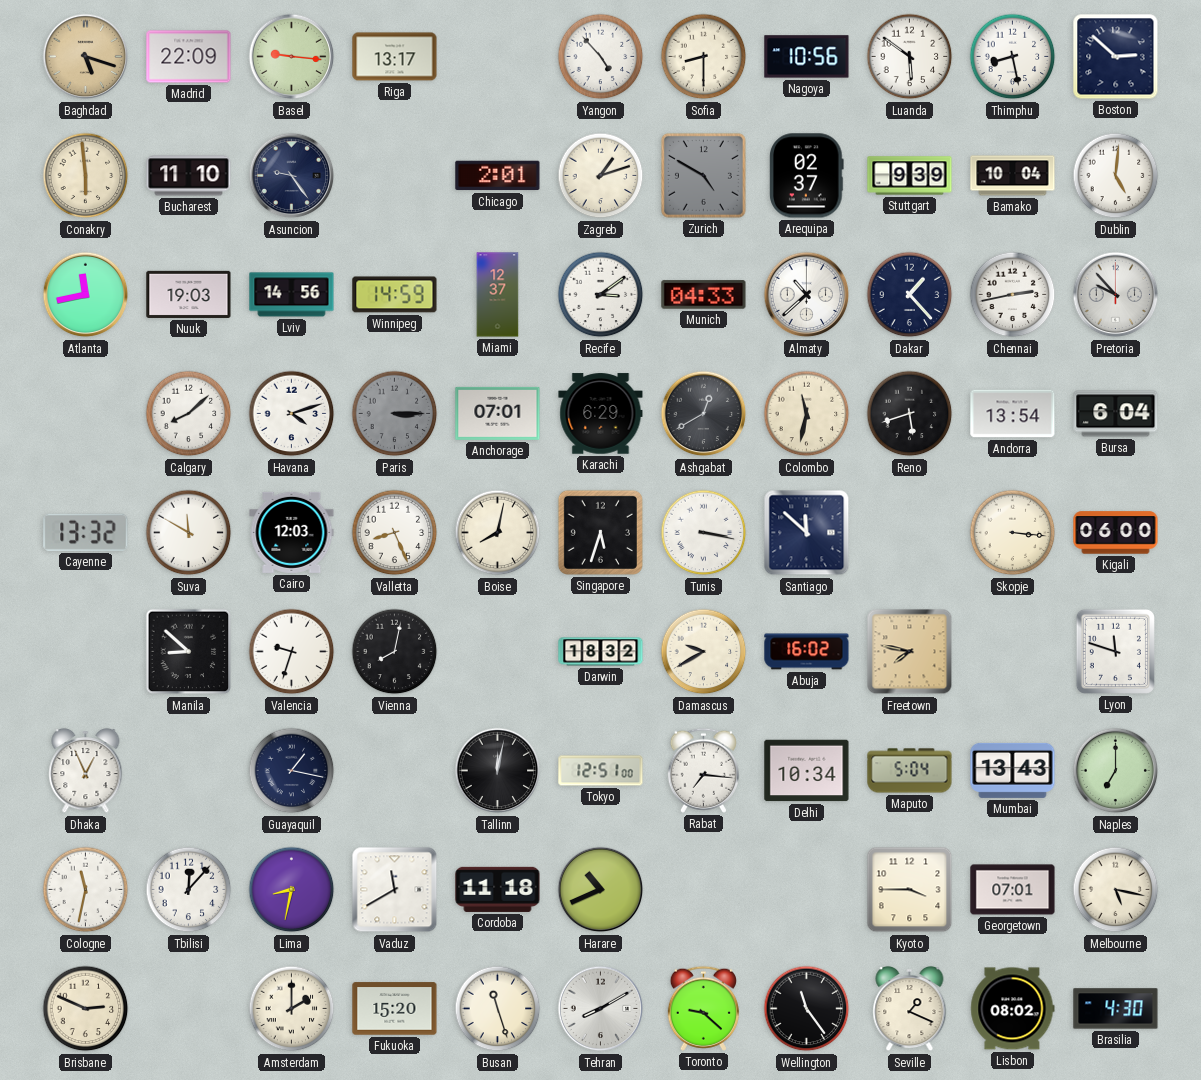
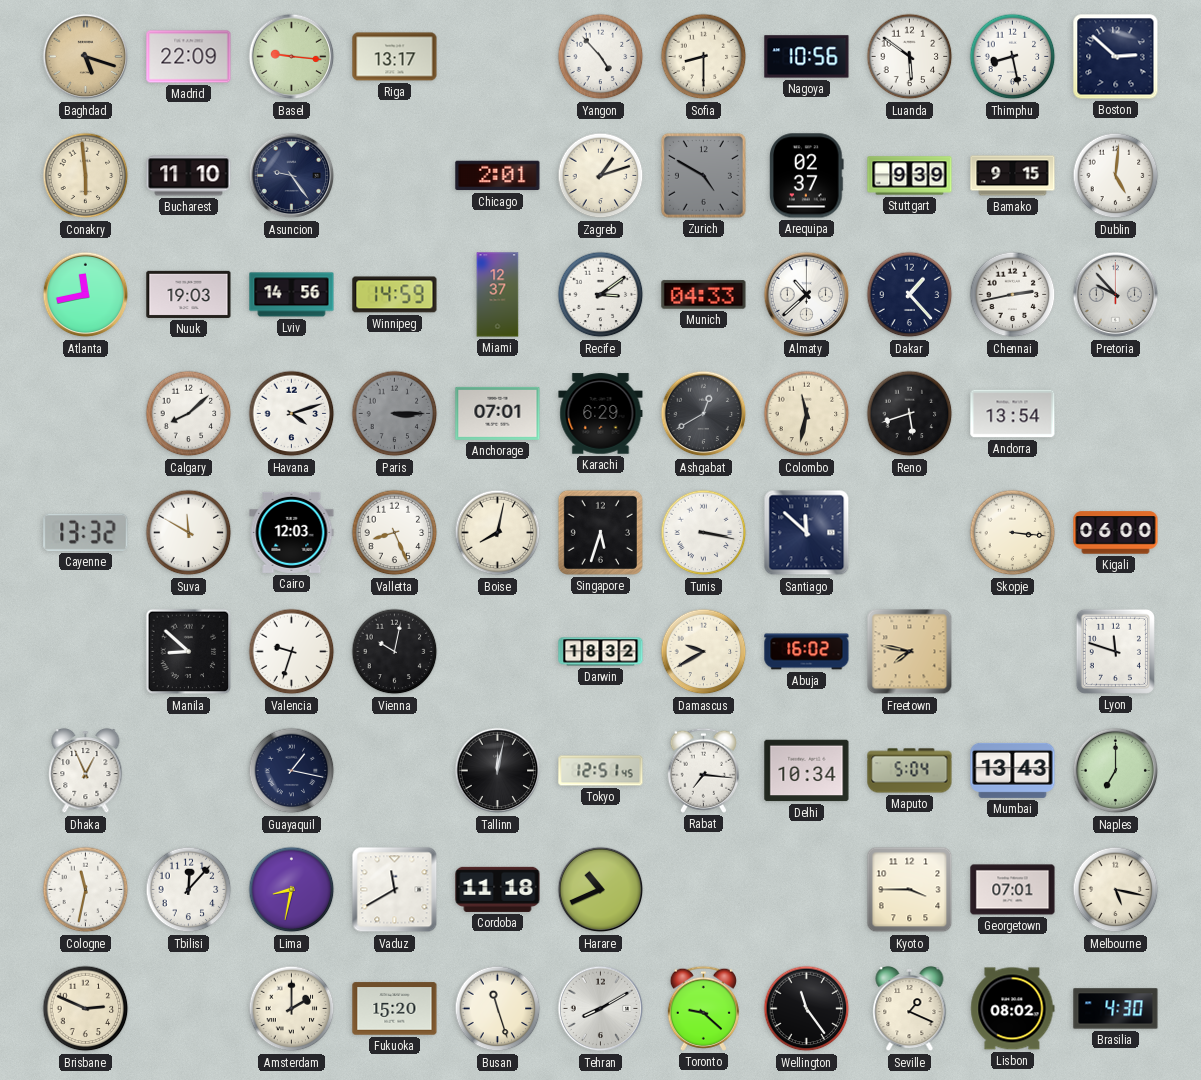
Bamako: 10:04 -> 9:15
Bursa: 6:04 -> none
Vienna: 8:02 -> 10:02
Tokyo: 12:51:00 -> 12:51:45
